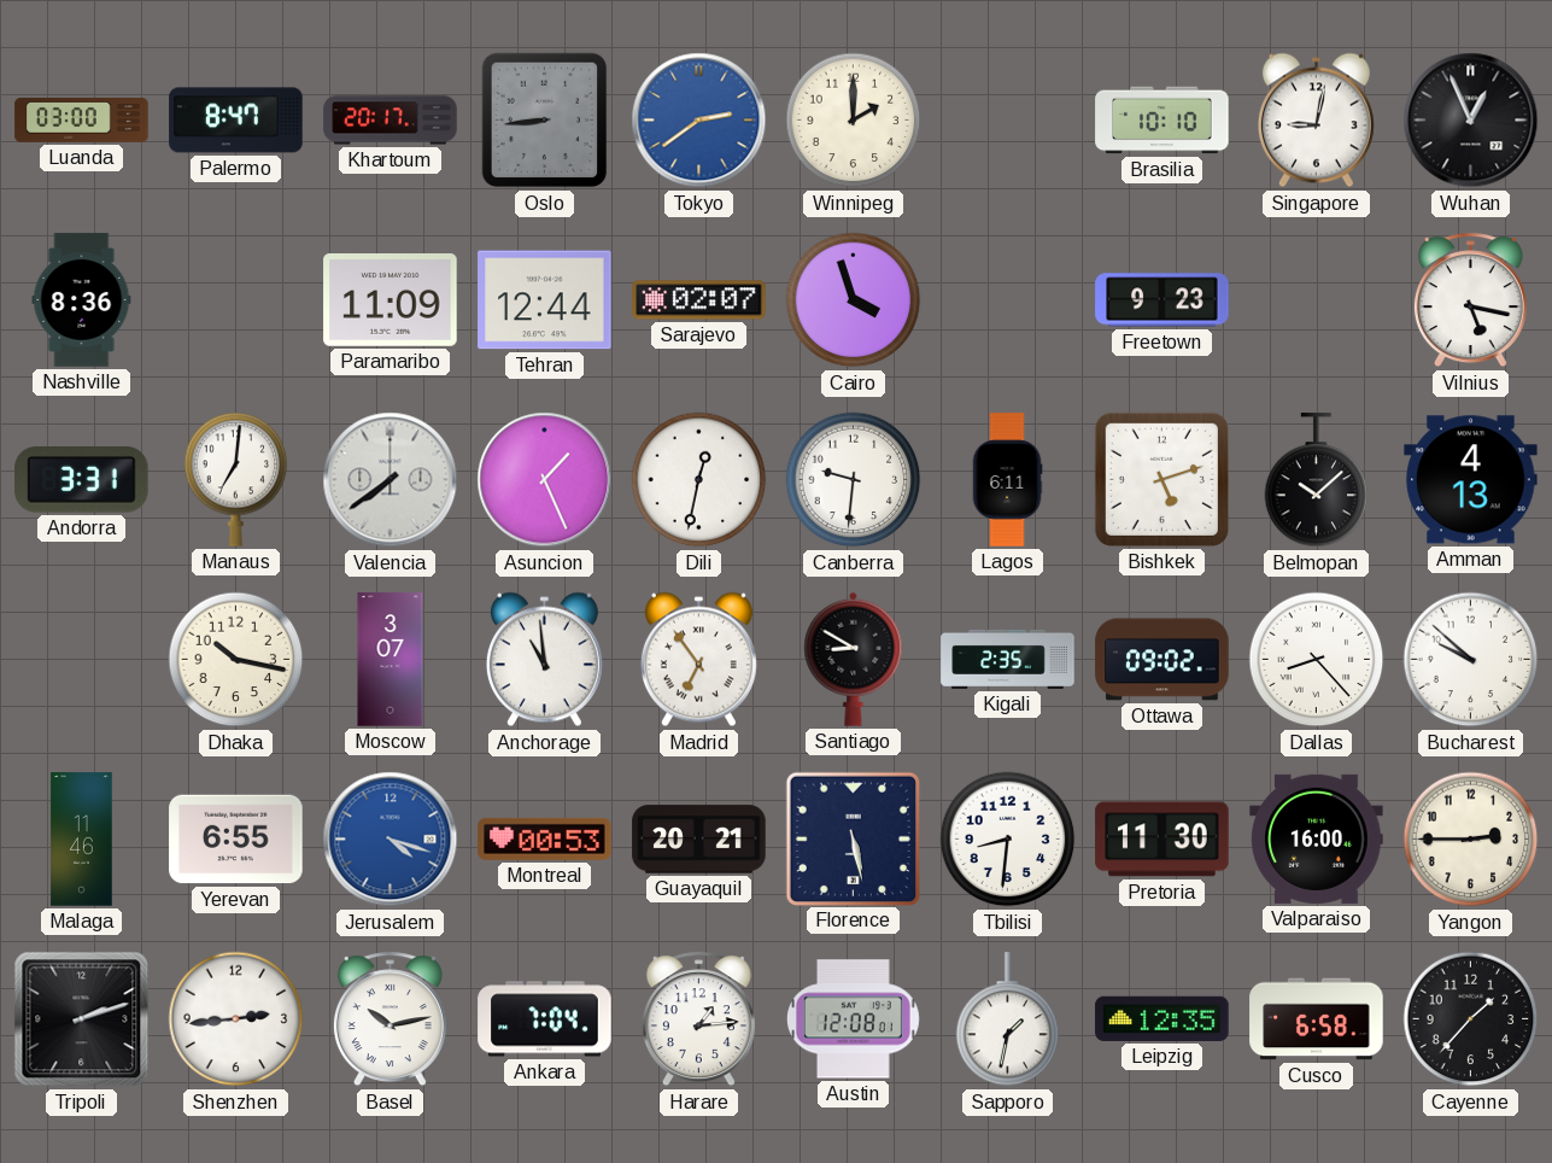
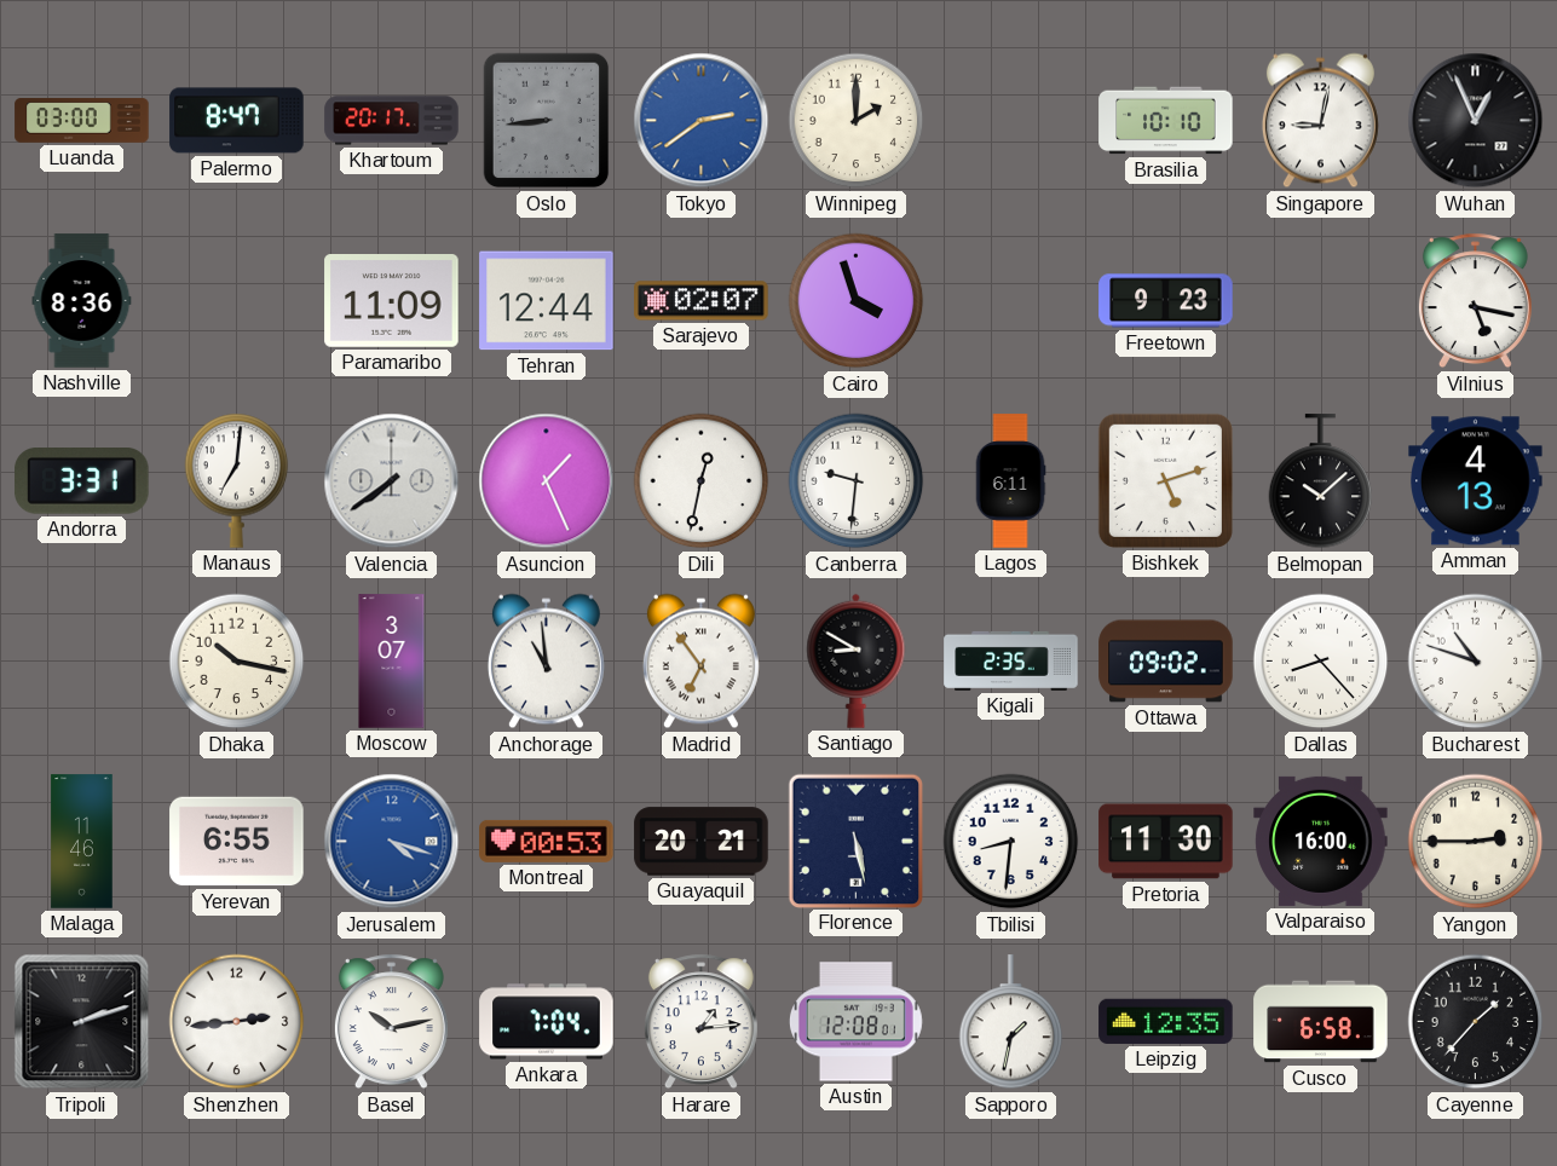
Bucharest: 9:52 -> 10:48
